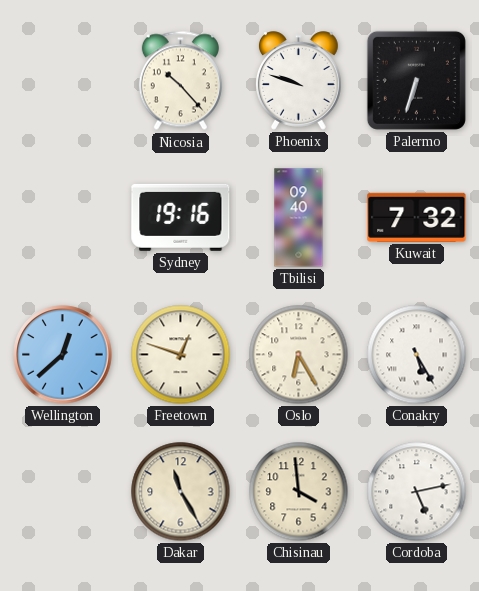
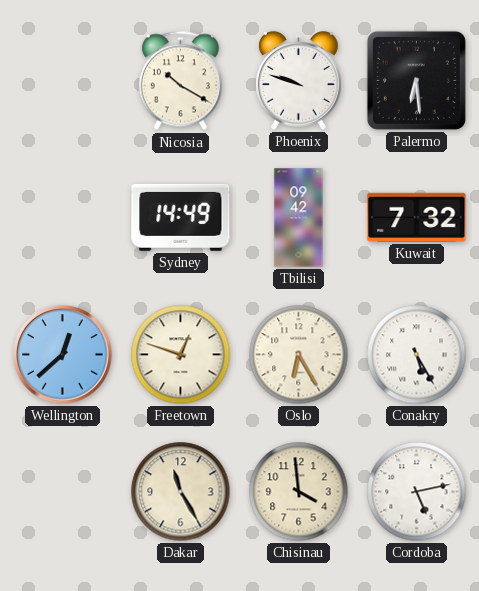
Nicosia: 10:23 -> 10:20
Palermo: 6:33 -> 6:29
Sydney: 19:16 -> 14:49
Tbilisi: 09:40 -> 09:42
